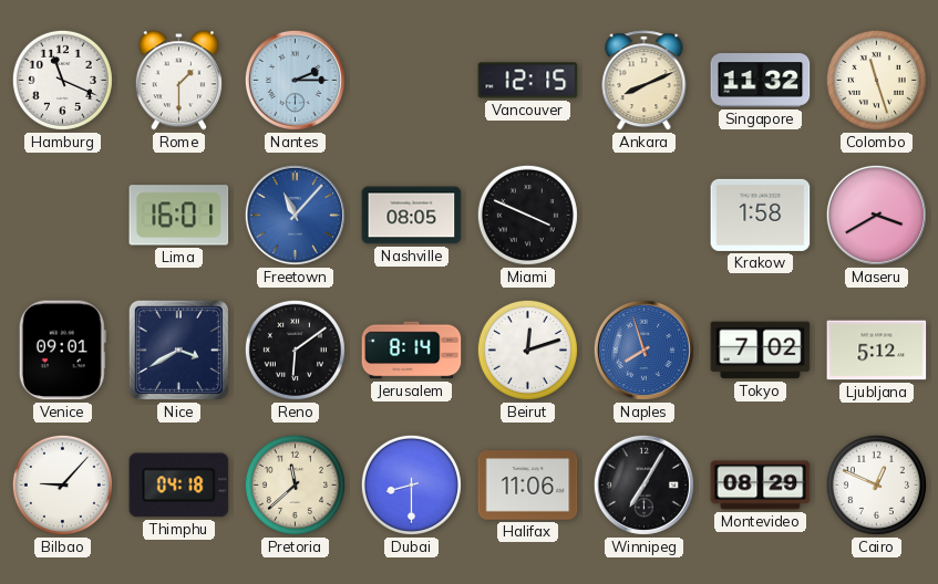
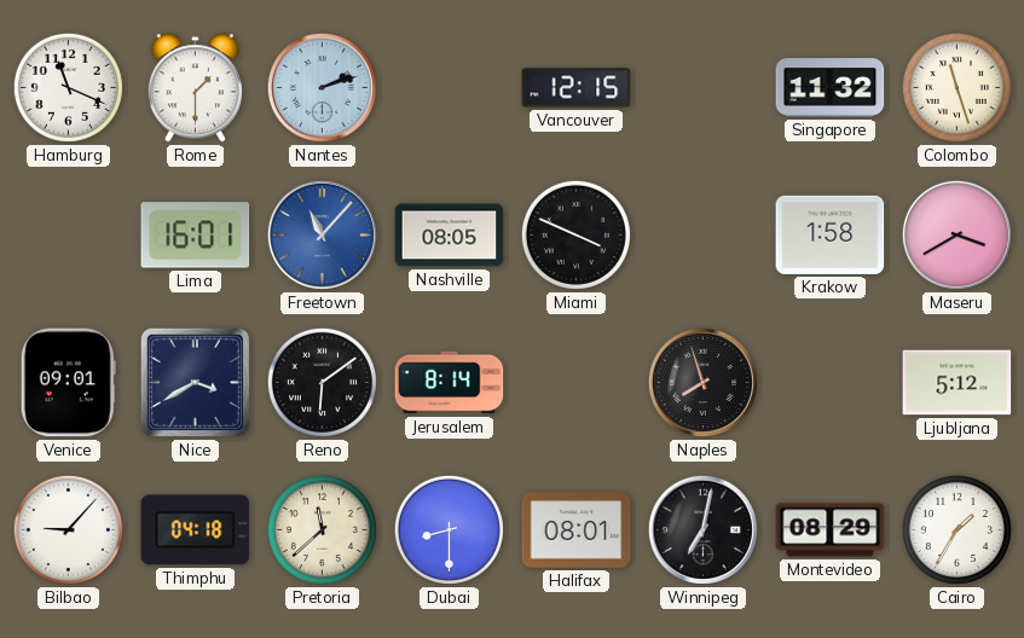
Nantes: 2:15 -> 2:12
Ankara: 8:11 -> none
Beirut: 12:12 -> none
Naples dial: blue -> black
Tokyo: 7:02 -> none
Halifax: 11:06 -> 08:01
Winnipeg: 7:05 -> 7:02
Cairo: 12:49 -> 1:35
